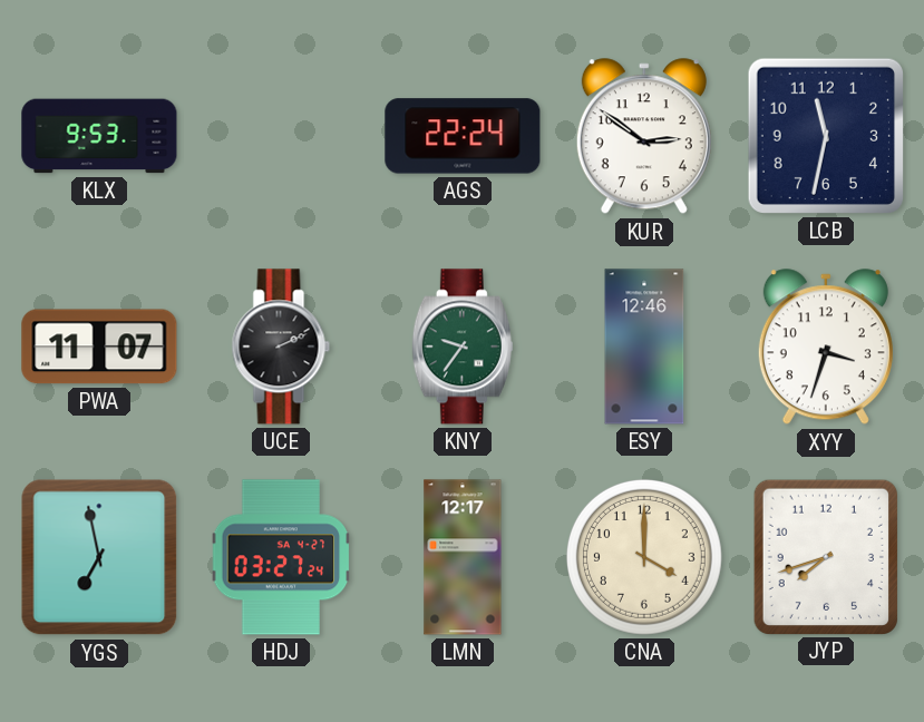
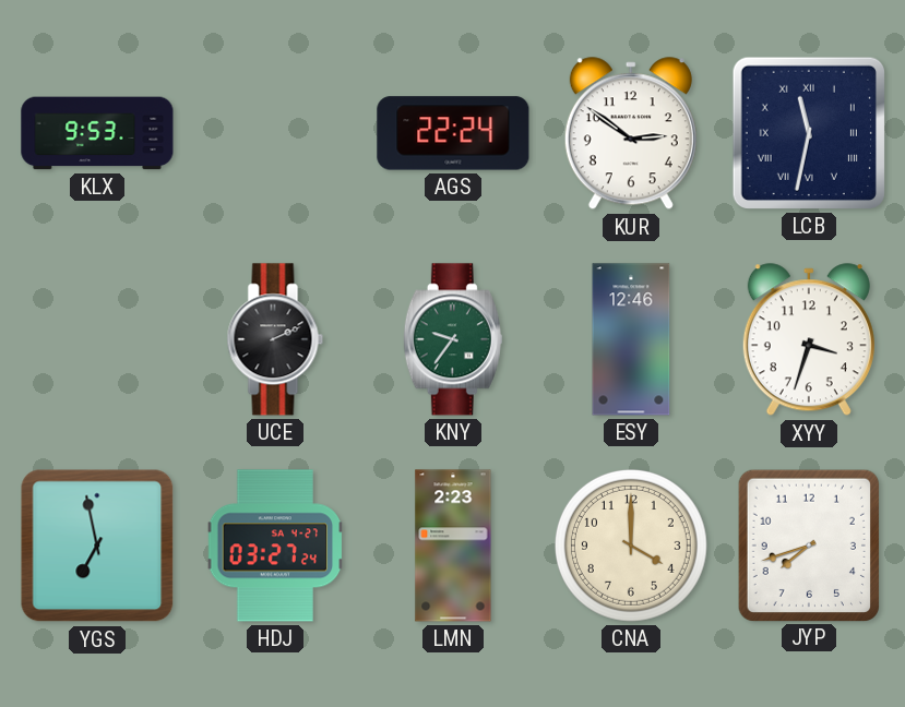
LCB numerals: Arabic -> Roman
PWA: 11:07 -> none
LMN: 12:17 -> 2:23
